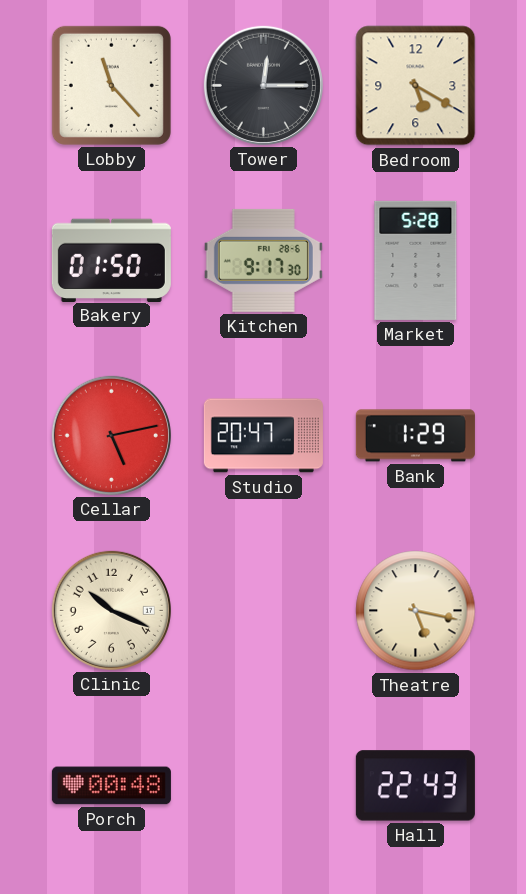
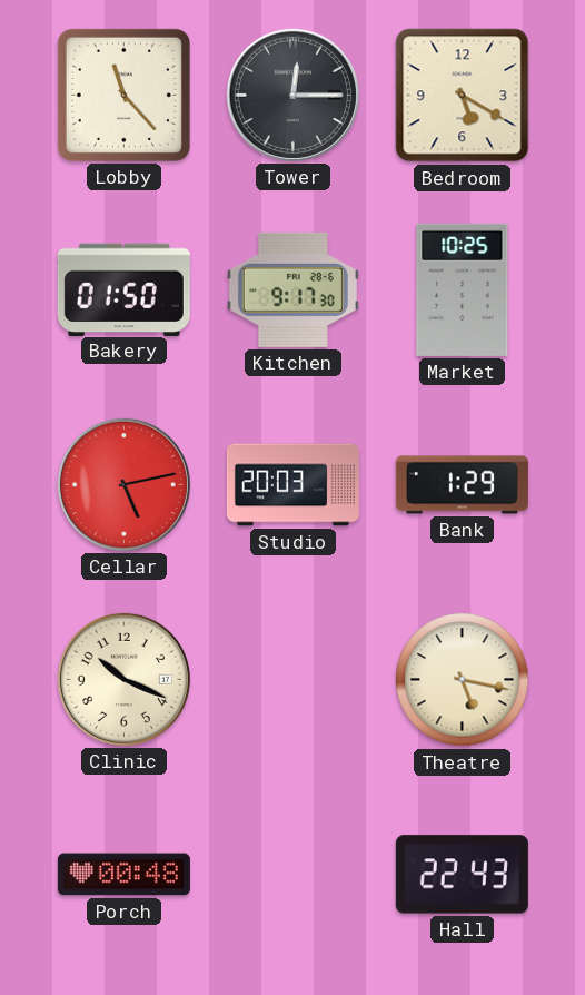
Market: 5:28 -> 10:25
Studio: 20:47 -> 20:03
